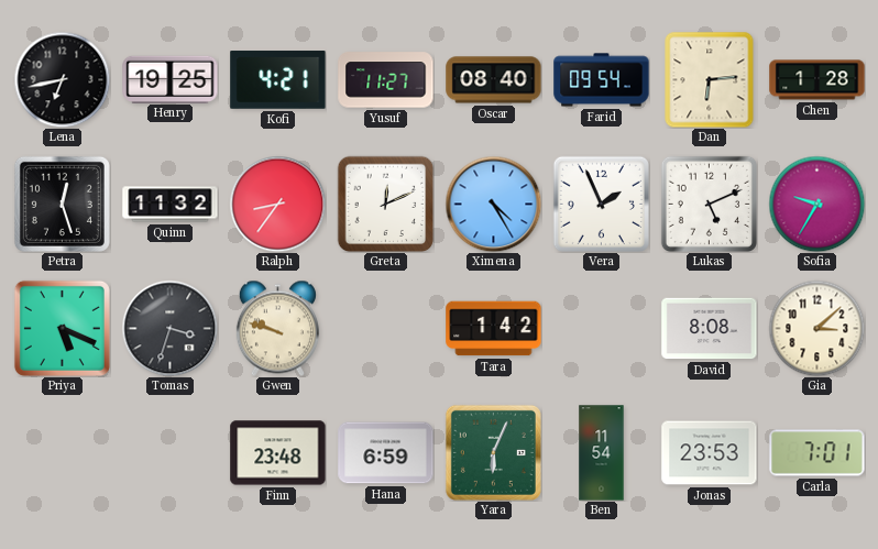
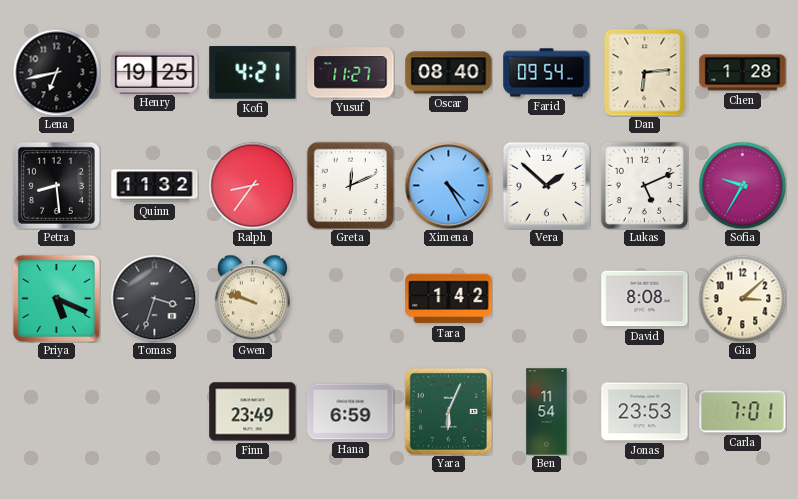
Petra: 12:27 -> 8:29
Vera: 1:56 -> 1:52
Finn: 23:48 -> 23:49
